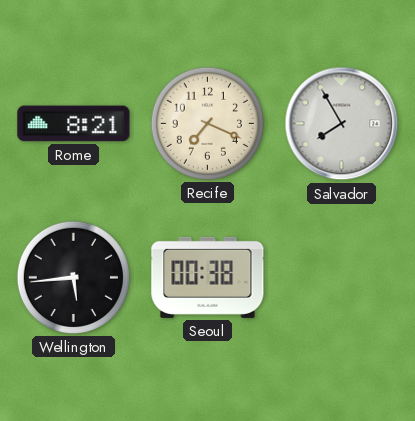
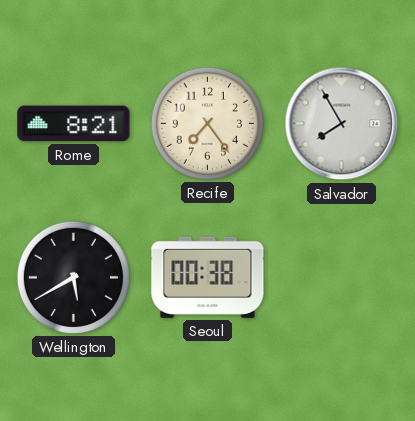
Recife: 7:19 -> 7:24
Wellington: 5:44 -> 5:40
